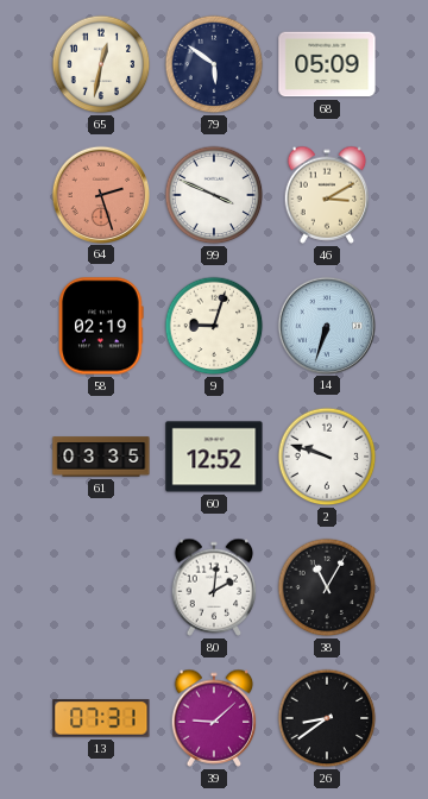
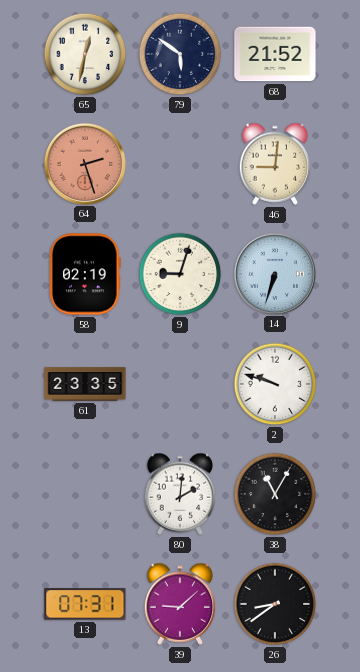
68: 05:09 -> 21:52
99: 3:49 -> none
46: 3:10 -> 9:01
61: 03:35 -> 23:35
60: 12:52 -> none
